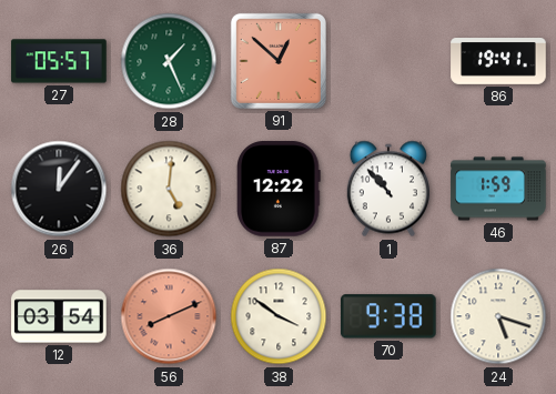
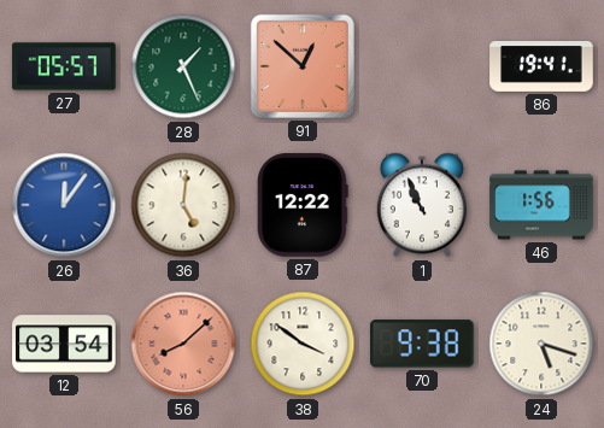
26 dial: black -> blue
1: 10:53 -> 10:56
46: 1:59 -> 1:56
56: 8:11 -> 8:08
